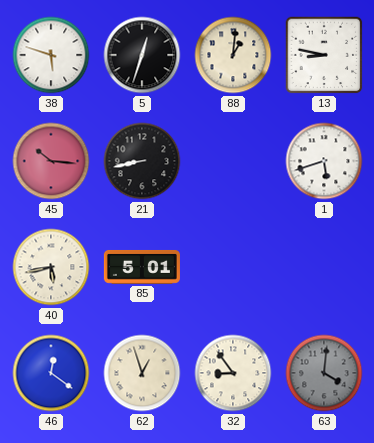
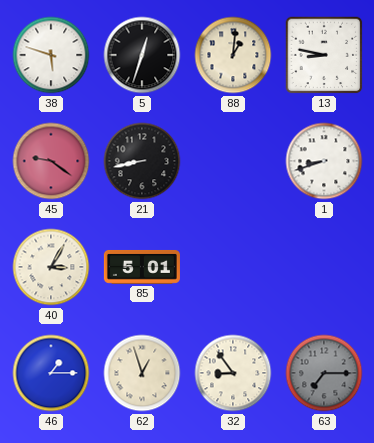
45: 10:16 -> 9:21
1: 5:42 -> 8:42
40: 5:43 -> 3:05
46: 12:21 -> 1:15
63: 4:01 -> 7:15
